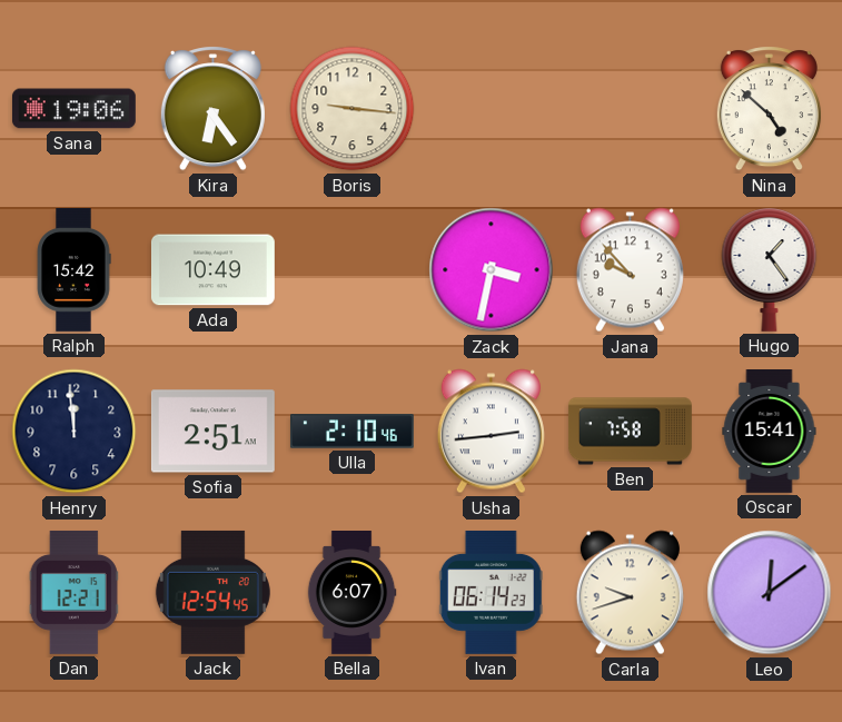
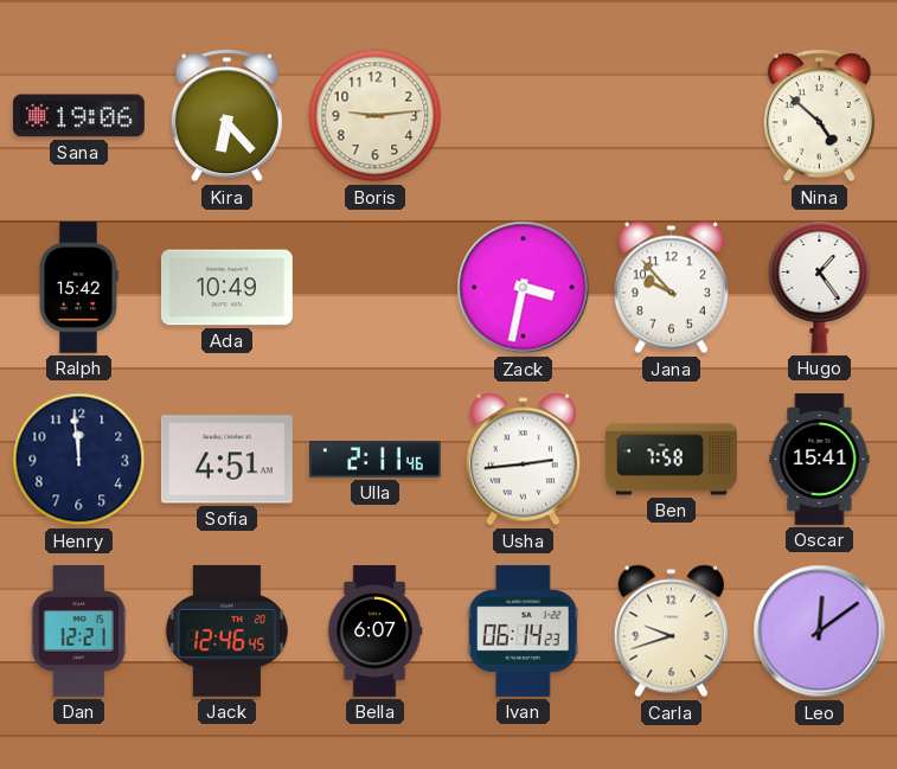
Kira: 6:24 -> 6:23
Boris: 9:16 -> 9:14
Sofia: 2:51 -> 4:51
Ulla: 2:10 -> 2:11
Jack: 12:54 -> 12:46
